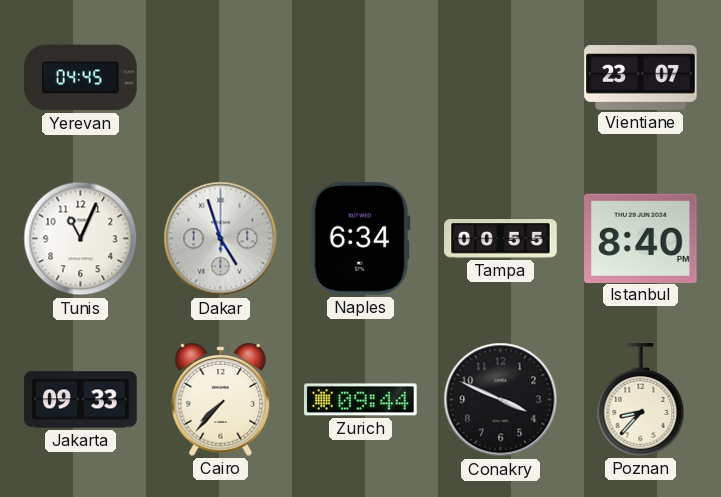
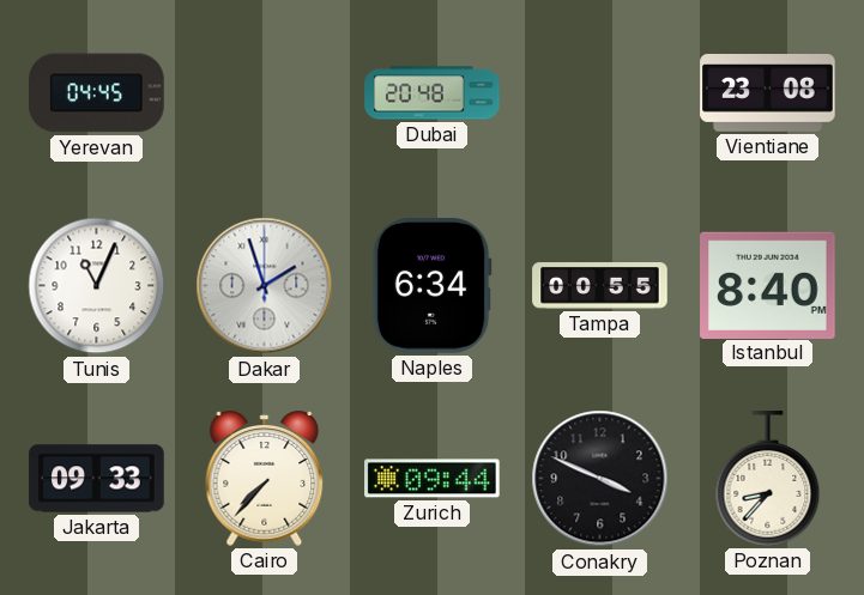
Dubai: none -> 20:48
Vientiane: 23:07 -> 23:08
Dakar: 4:57 -> 1:57
